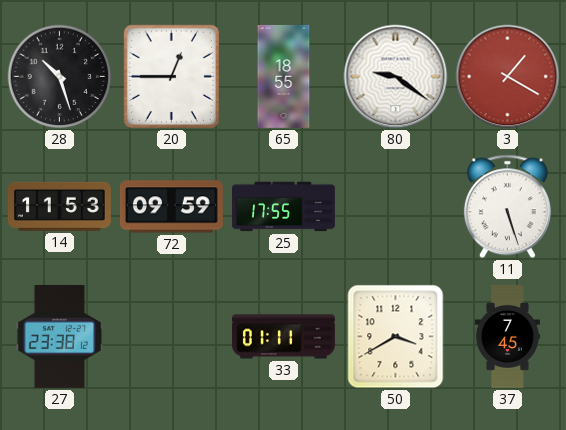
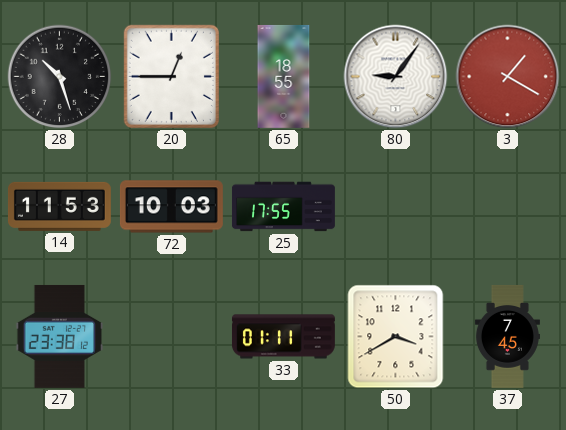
80: 9:21 -> 9:06
72: 09:59 -> 10:03
11: 5:27 -> none
